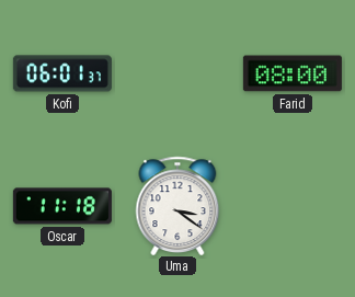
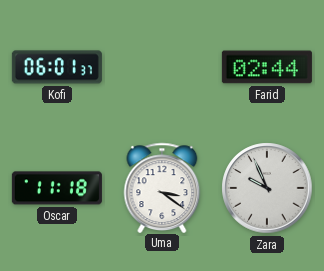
Farid: 08:00 -> 02:44
Zara: none -> 9:56
